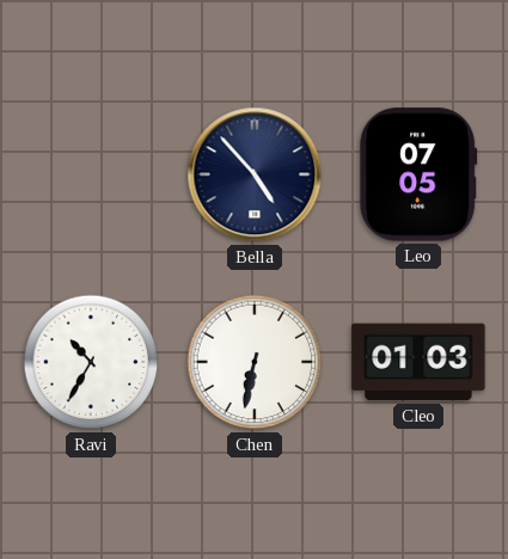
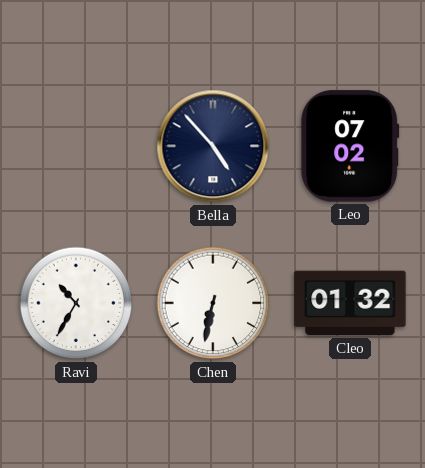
Leo: 07:05 -> 07:02
Cleo: 01:03 -> 01:32
